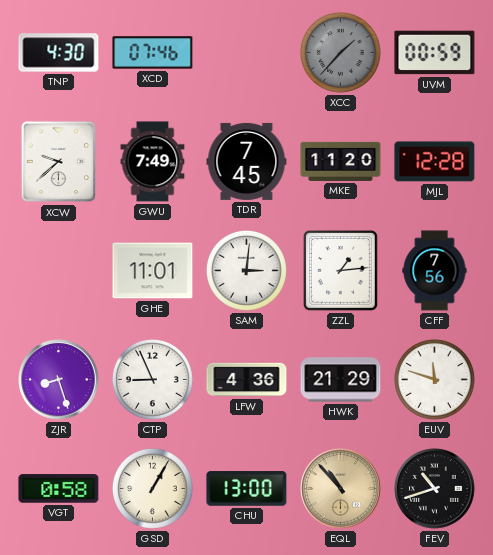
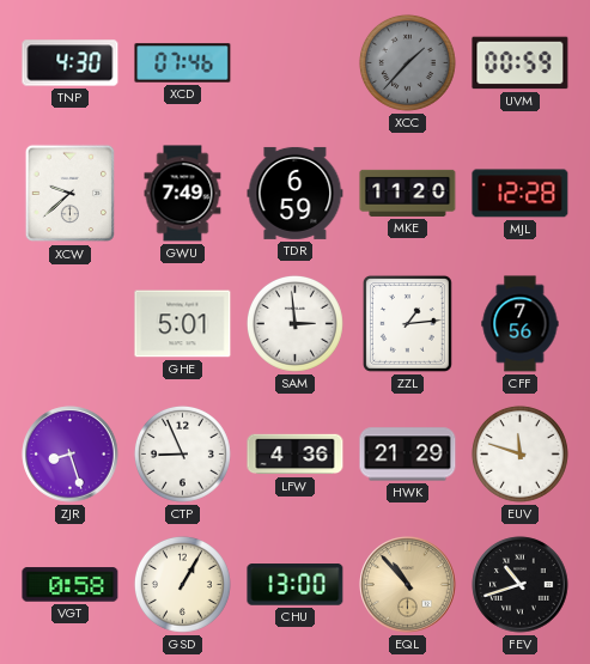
TDR: 7:45 -> 6:59
GHE: 11:01 -> 5:01
SAM: 3:01 -> 2:59
